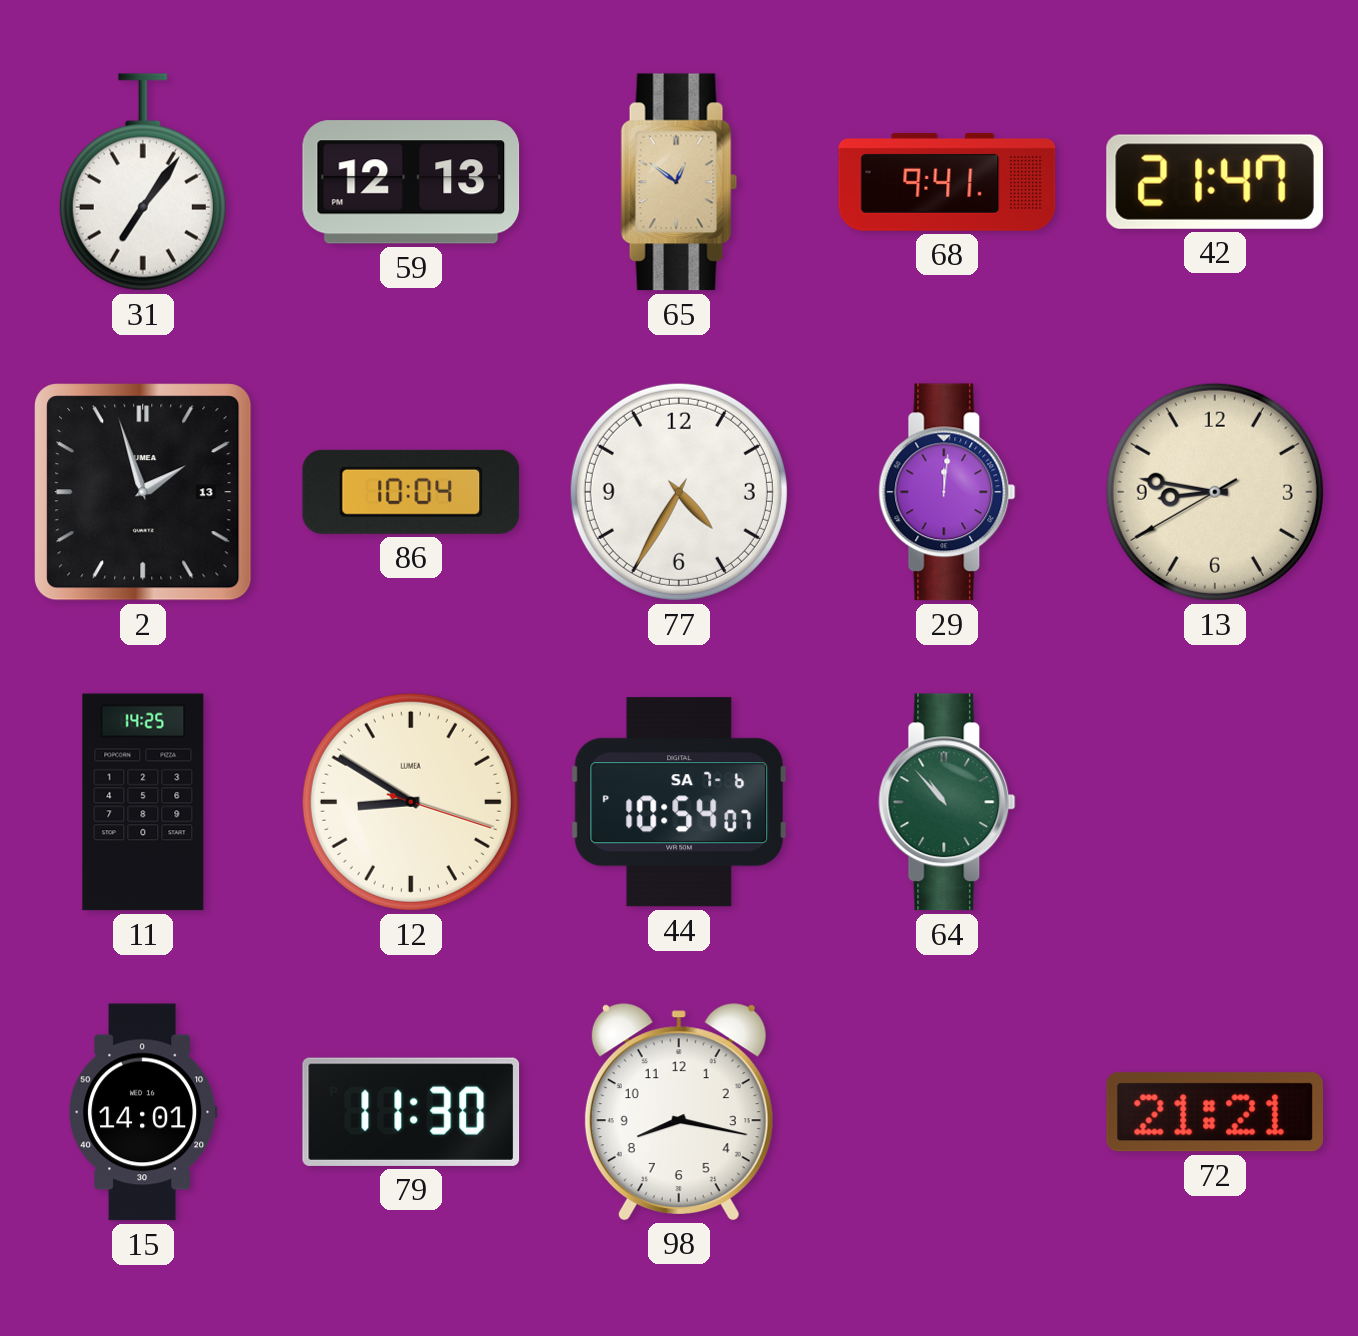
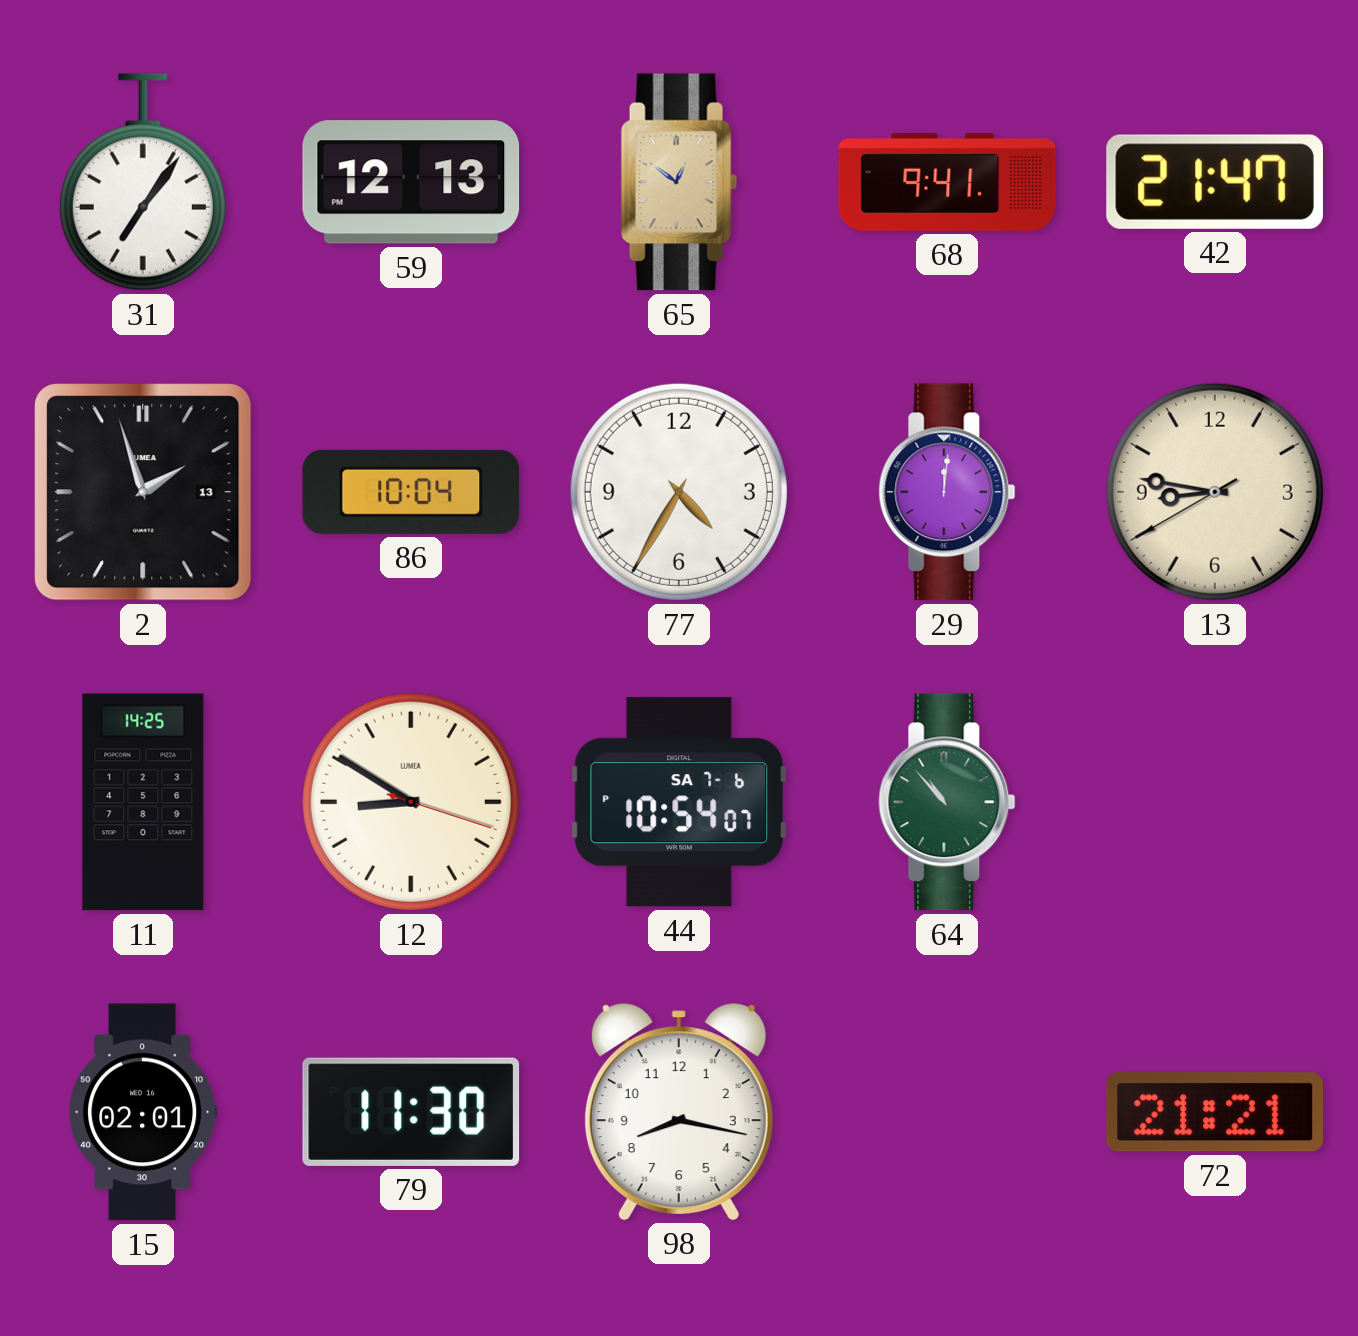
15: 14:01 -> 02:01
